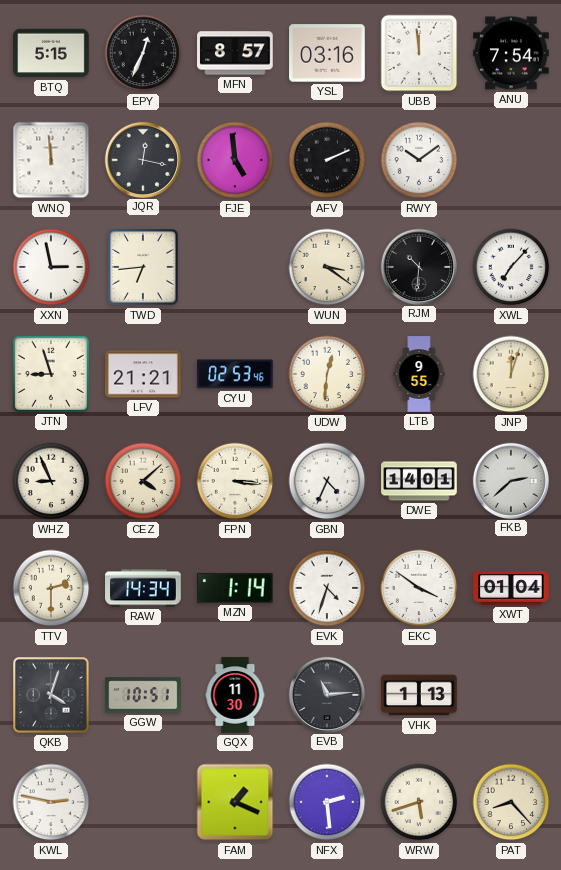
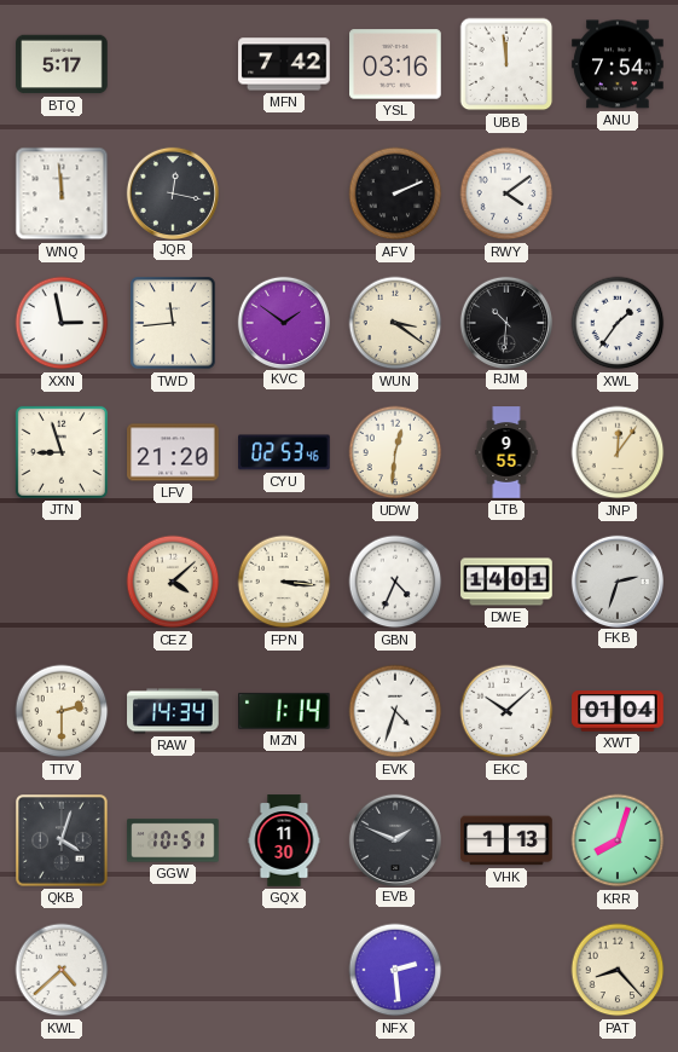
BTQ: 5:15 -> 5:17
EPY: 12:34 -> none
MFN: 8:57 -> 7:42
FJE: 4:59 -> none
RWY: 10:09 -> 4:09
TWD: 6:44 -> 11:44
KVC: none -> 1:51
XWL: 7:07 -> 1:36
LFV: 21:21 -> 21:20
JNP: 12:03 -> 12:06
WHZ: 8:56 -> none
FKB: 2:38 -> 2:33
EKC: 3:51 -> 10:08
EVB: 11:14 -> 1:49
KRR: none -> 8:03
KWL: 2:47 -> 4:38
FAM: 1:19 -> none
WRW: 5:42 -> none
